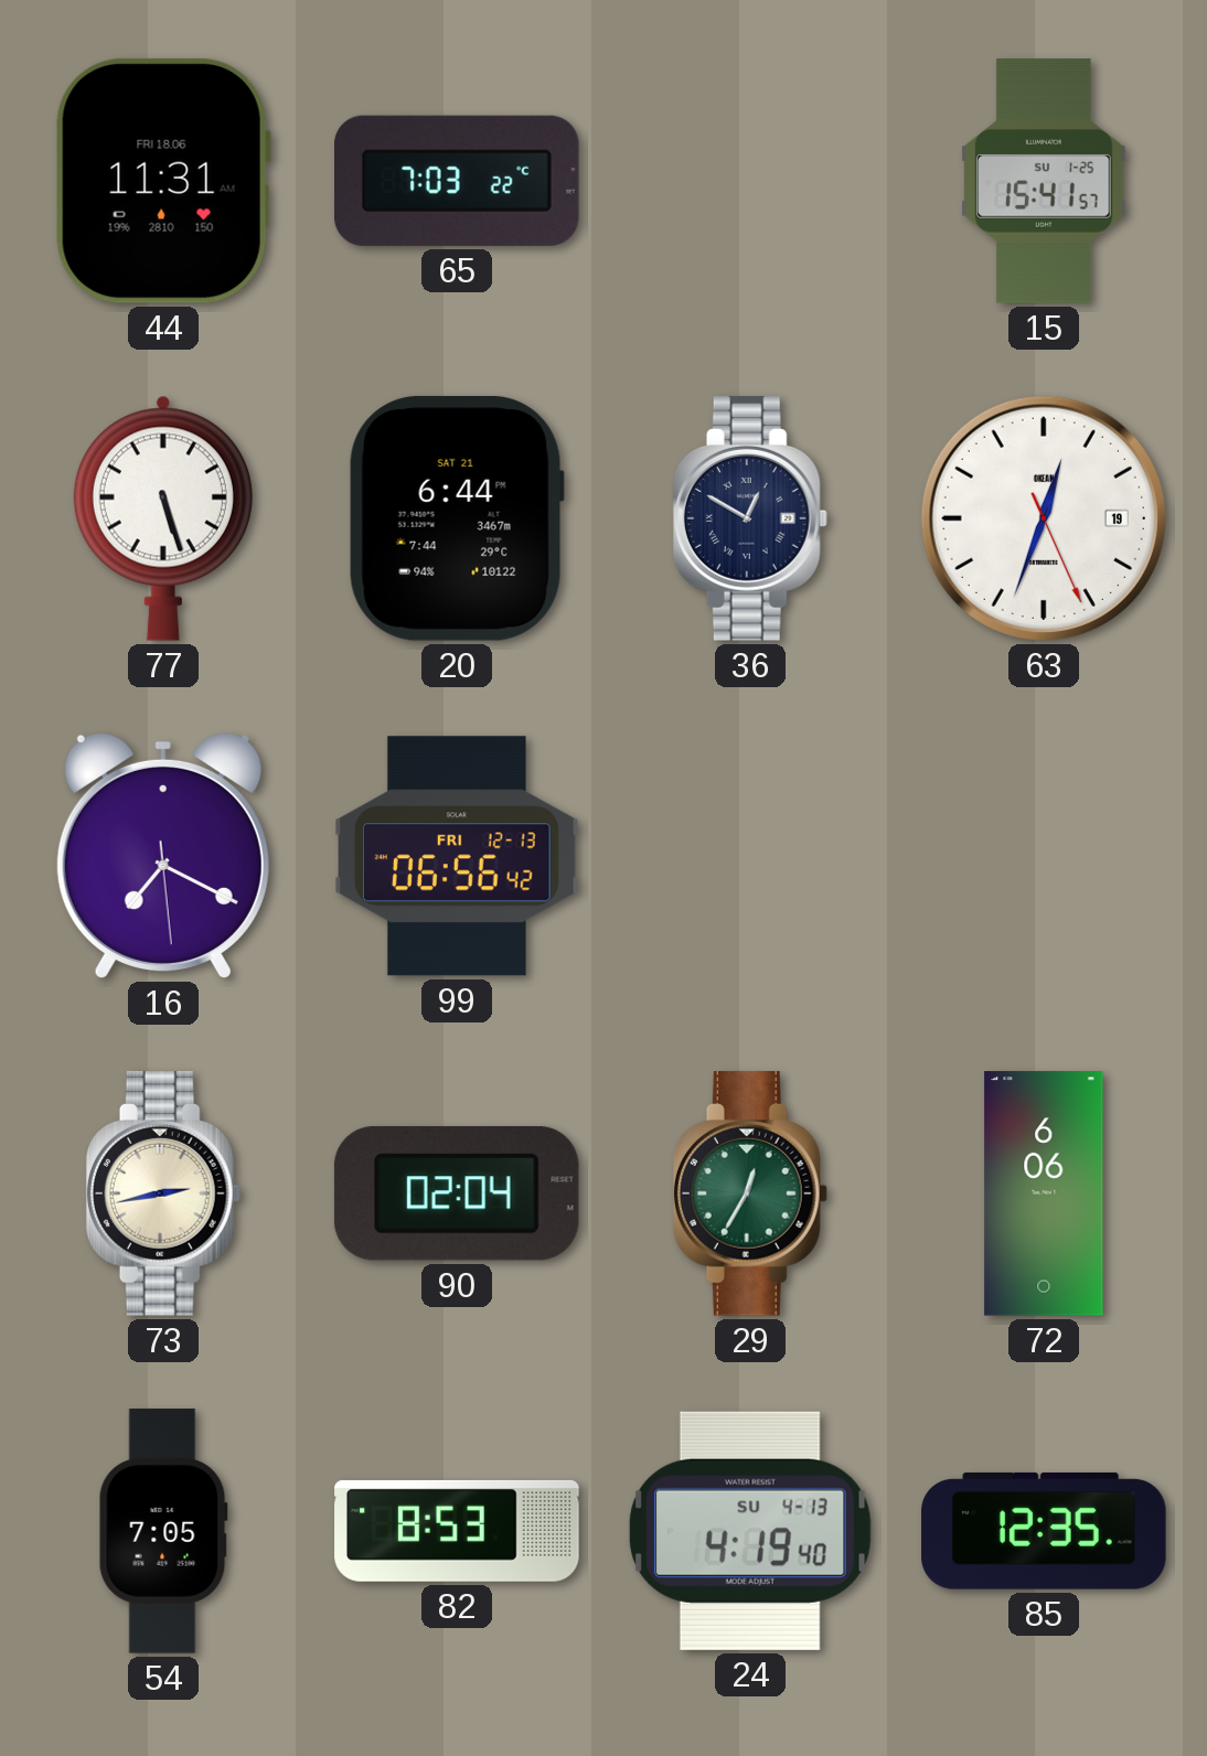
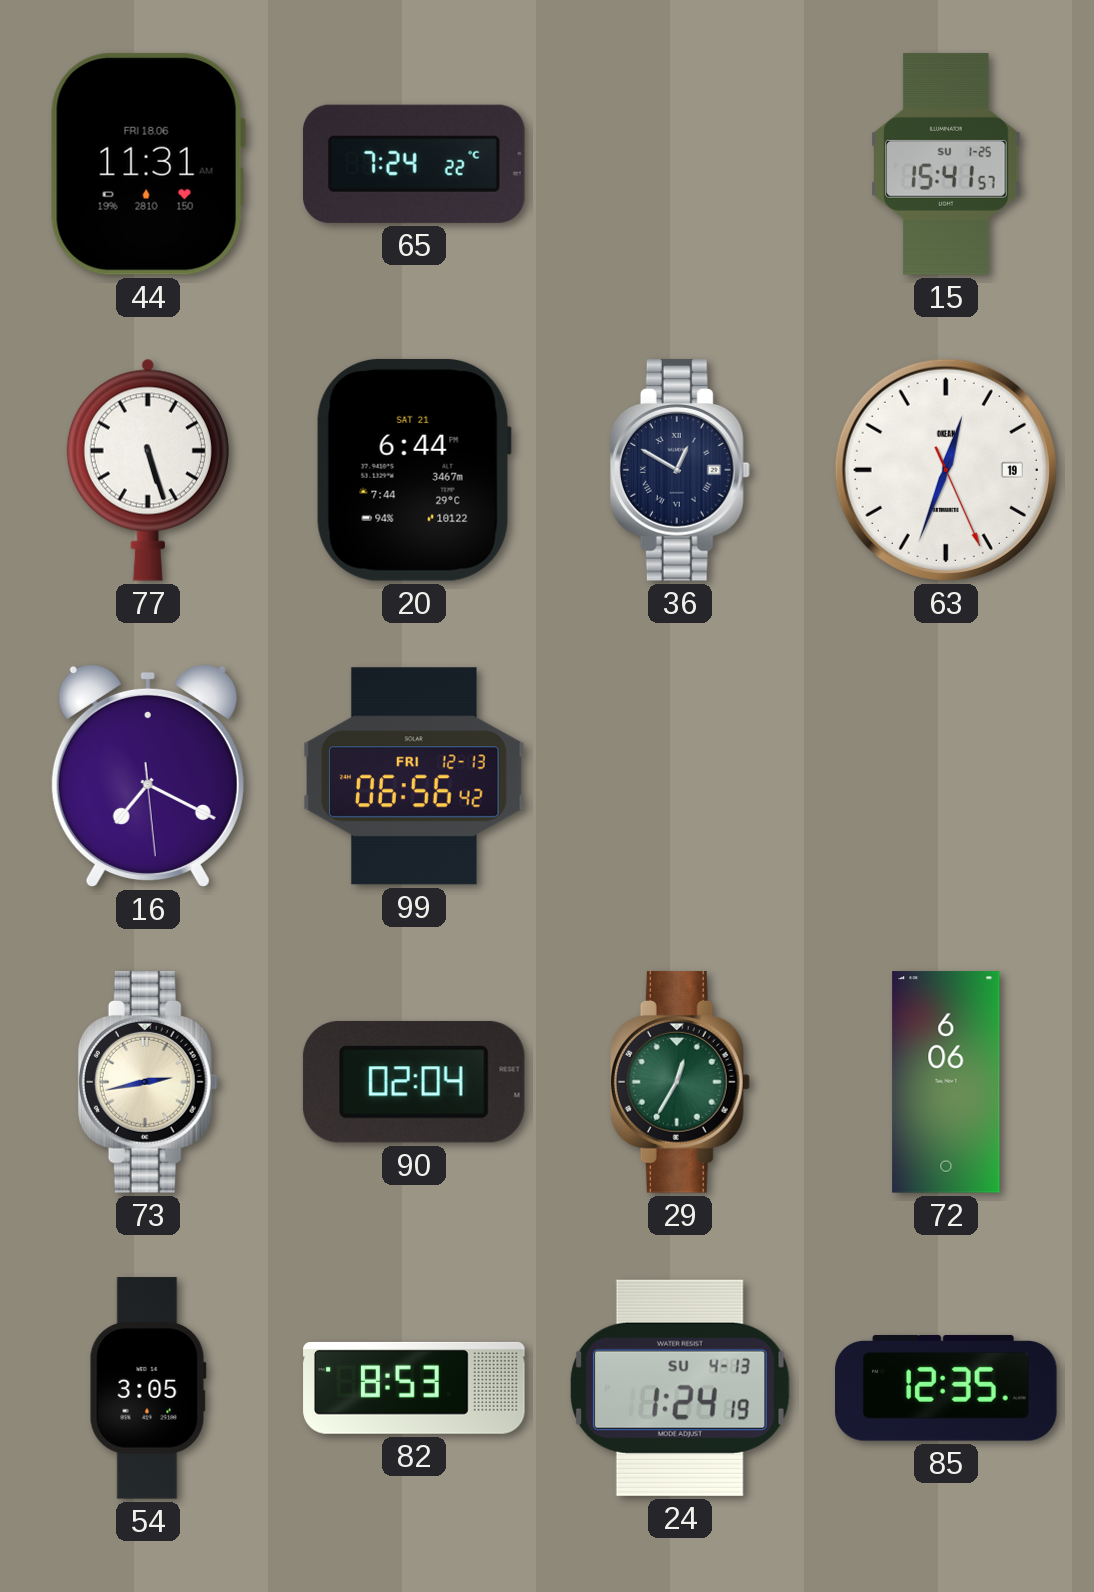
65: 7:03 -> 7:24
54: 7:05 -> 3:05
24: 4:19 -> 1:24
